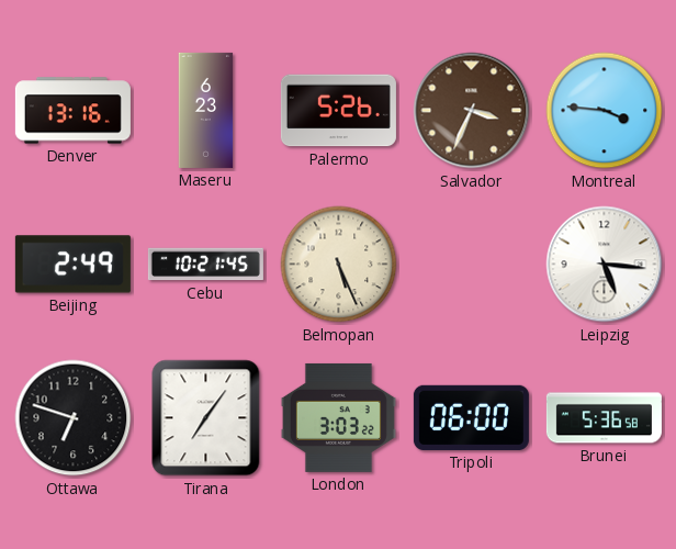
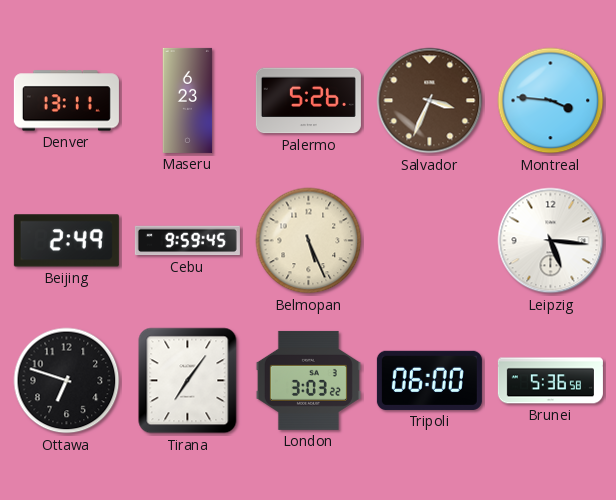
Denver: 13:16 -> 13:11
Cebu: 10:21 -> 9:59
